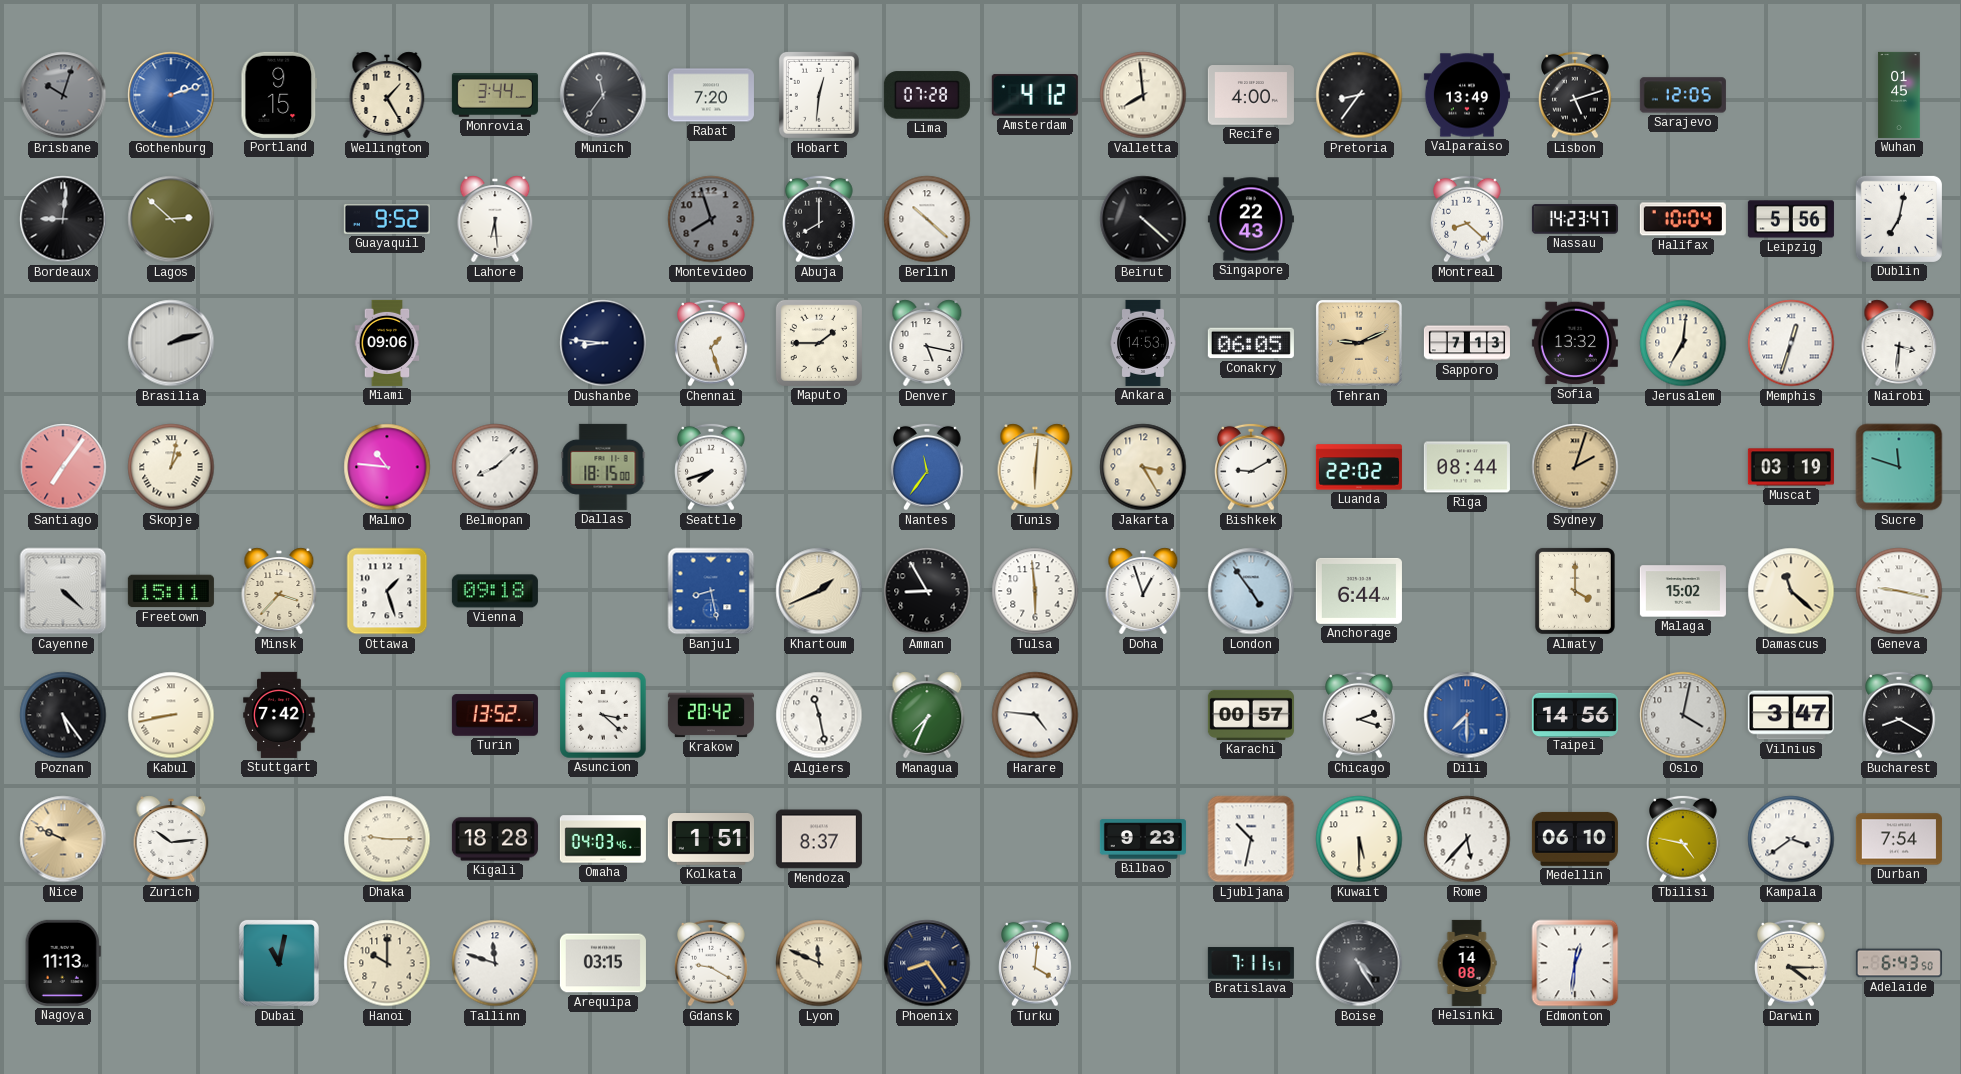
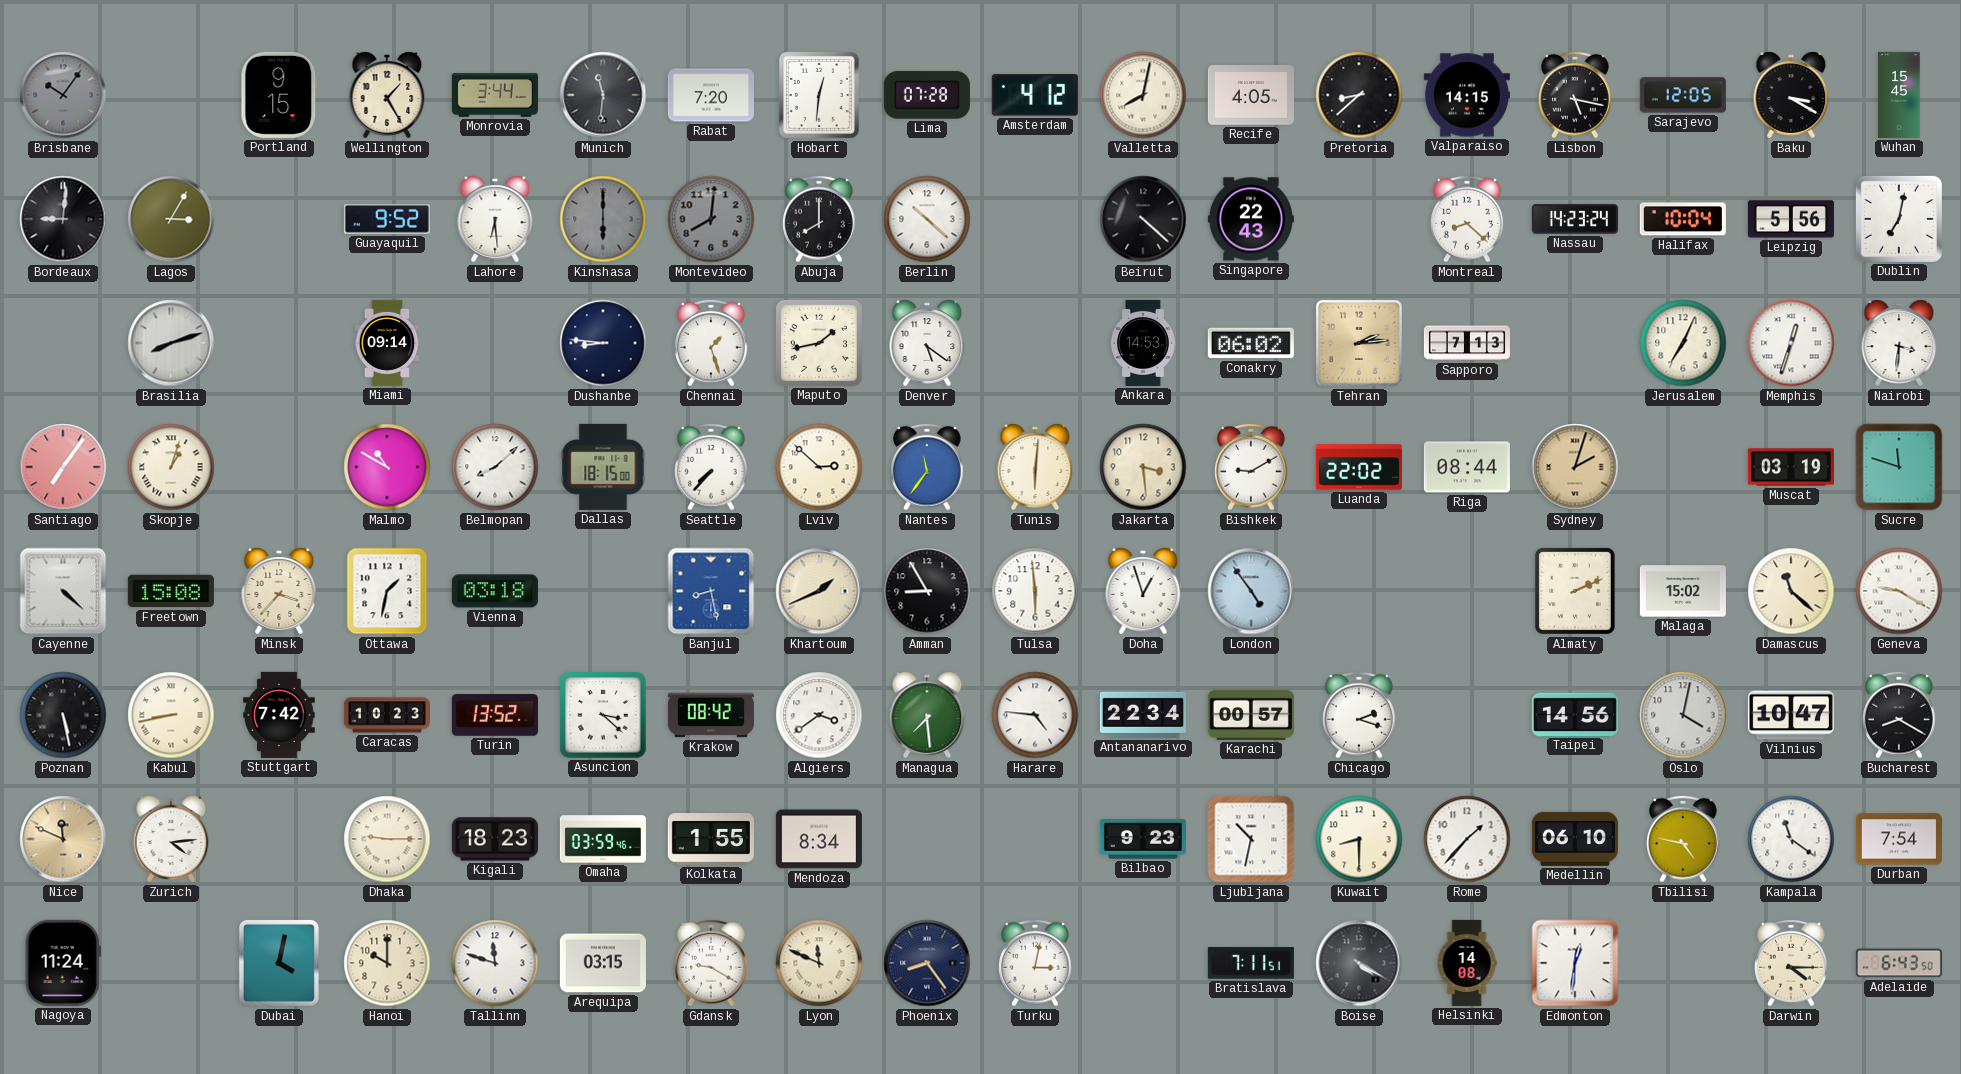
Brisbane: 10:03 -> 10:06
Gothenburg: 2:12 -> none
Munich: 11:36 -> 11:31
Valletta: 7:59 -> 8:02
Recife: 4:00 -> 4:05
Pretoria: 8:36 -> 8:38
Valparaiso: 13:49 -> 14:15
Lisbon: 5:12 -> 5:17
Baku: none -> 3:20
Wuhan: 01:45 -> 15:45
Lagos: 2:52 -> 3:05
Kinshasa: none -> 6:00
Montevideo: 7:57 -> 8:01
Nassau: 14:23:47 -> 14:23:24
Brasilia: 2:12 -> 8:12
Miami: 09:06 -> 09:14
Maputo: 1:45 -> 1:43
Denver: 5:17 -> 5:21
Conakry: 06:05 -> 06:02
Tehran: 9:11 -> 2:14
Sofia: 13:32 -> none
Jerusalem: 7:01 -> 7:04
Skopje: 1:02 -> 1:03
Malmo: 10:46 -> 10:50
Seattle: 7:42 -> 7:37
Lviv: none -> 2:52
Jakarta: 3:25 -> 3:29
Freetown: 15:11 -> 15:08
Ottawa: 1:27 -> 1:32
Vienna: 09:18 -> 03:18
Anchorage: 6:44 -> none
Almaty: 4:00 -> 2:11
Geneva: 9:17 -> 9:20
Poznan: 5:24 -> 5:28
Caracas: none -> 10:23
Krakow: 20:42 -> 08:42
Algiers: 11:28 -> 3:39
Managua: 7:34 -> 7:29
Antananarivo: none -> 22:34
Dili: 7:30 -> none
Vilnius: 3:47 -> 10:47
Nice: 9:49 -> 11:49
Zurich: 10:14 -> 4:14
Kigali: 18:28 -> 18:23
Omaha: 04:03 -> 03:59
Kolkata: 1:51 -> 1:55
Mendoza: 8:37 -> 8:34
Kuwait: 5:30 -> 8:30
Rome: 5:37 -> 1:37
Kampala: 3:39 -> 11:21
Nagoya: 11:13 -> 11:24
Dubai: 11:02 -> 4:02
Turku: 4:01 -> 3:02
Boise: 4:25 -> 4:20
